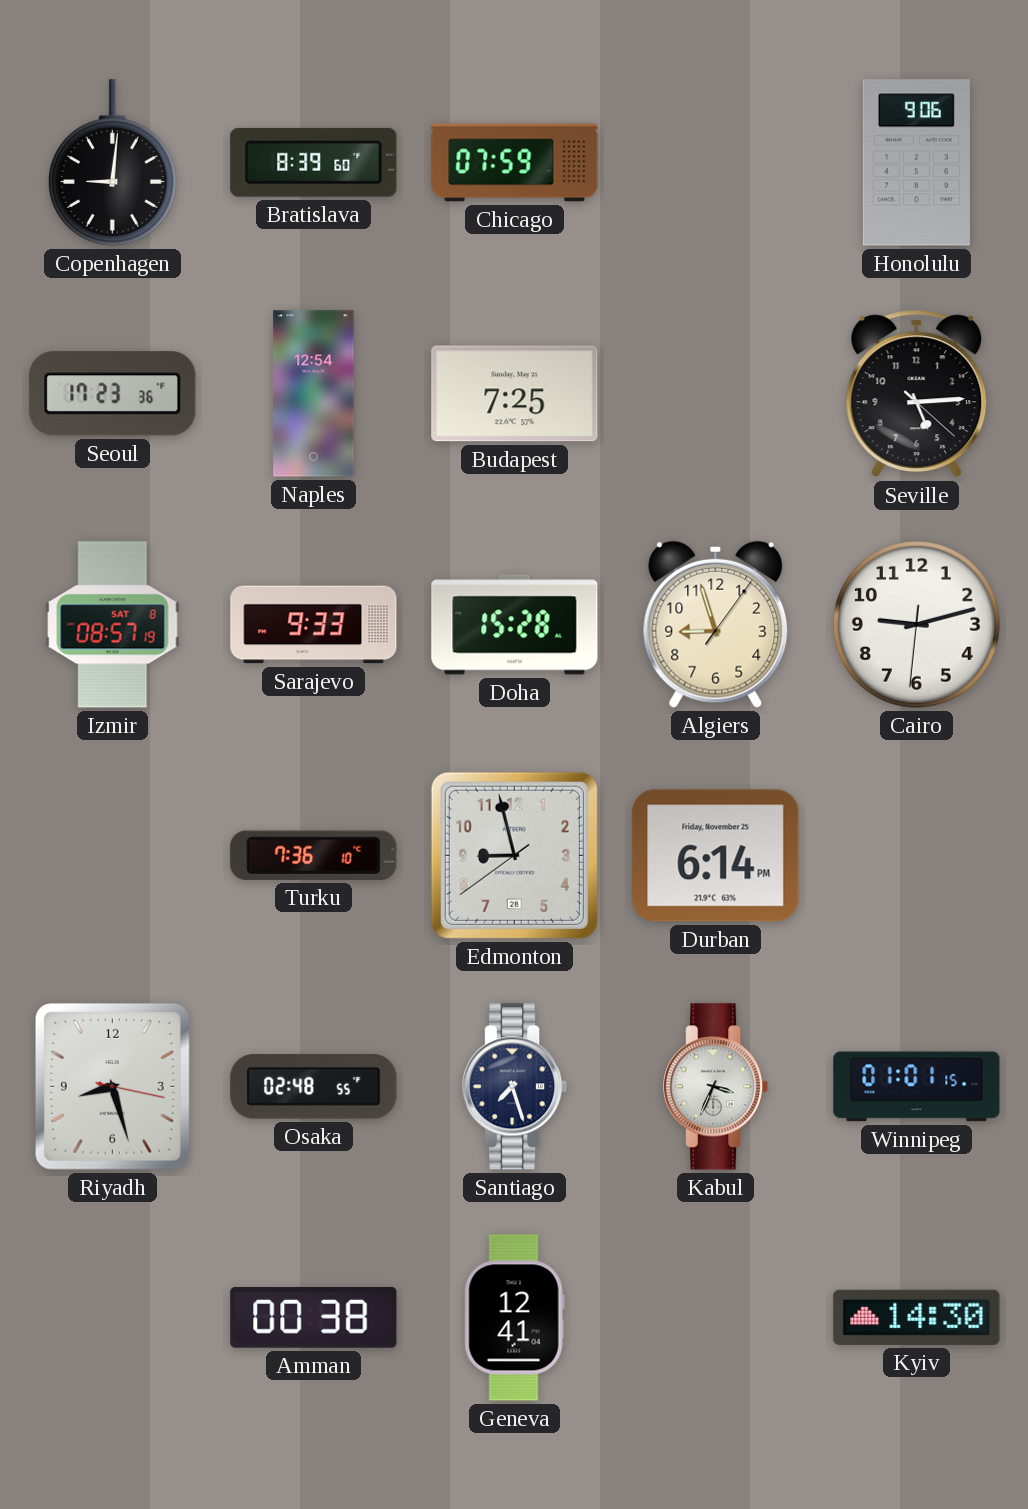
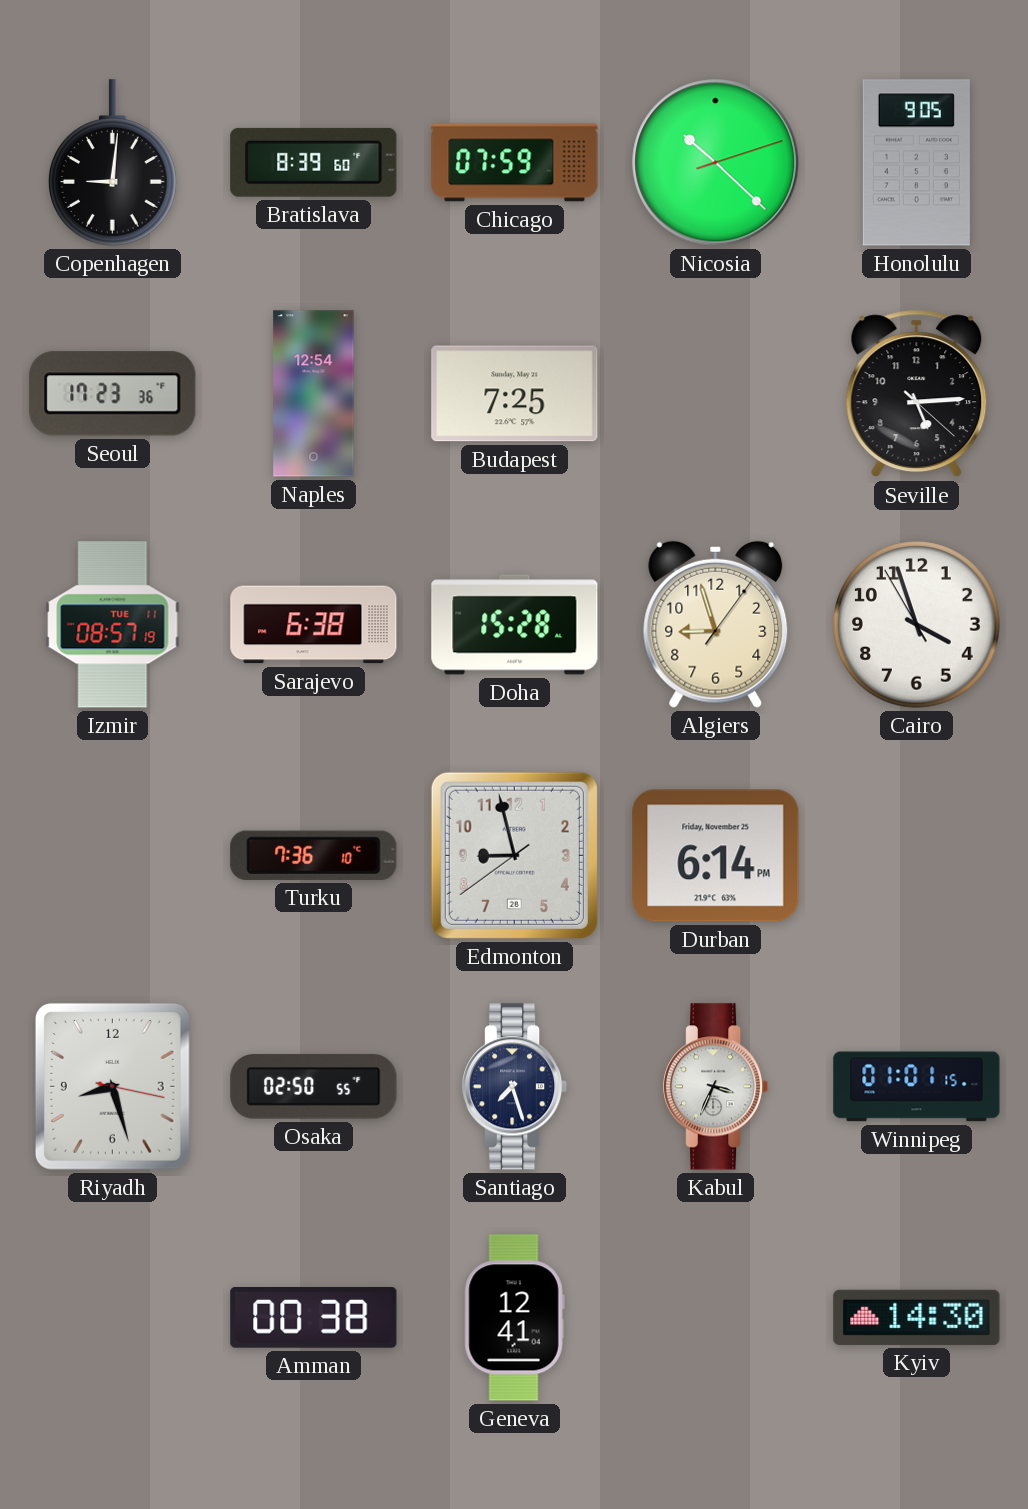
Nicosia: none -> 10:22
Honolulu: 9:06 -> 9:05
Izmir date: SAT 8 -> TUE 11
Sarajevo: 9:33 -> 6:38
Cairo: 9:12 -> 3:56
Osaka: 02:48 -> 02:50
